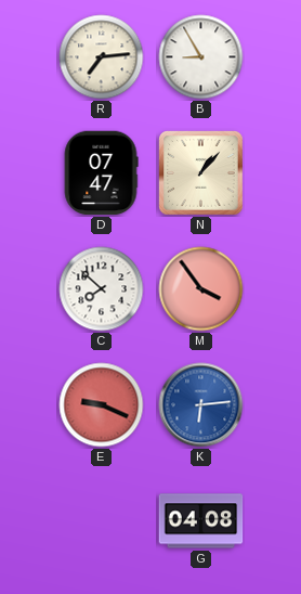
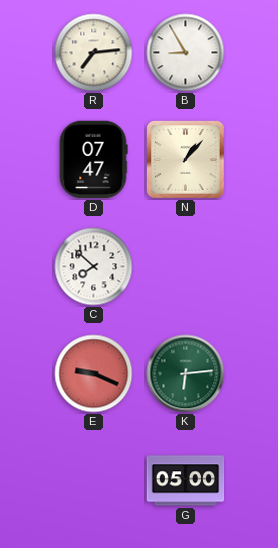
M: 3:54 -> none
K dial: blue -> green
G: 04:08 -> 05:00
